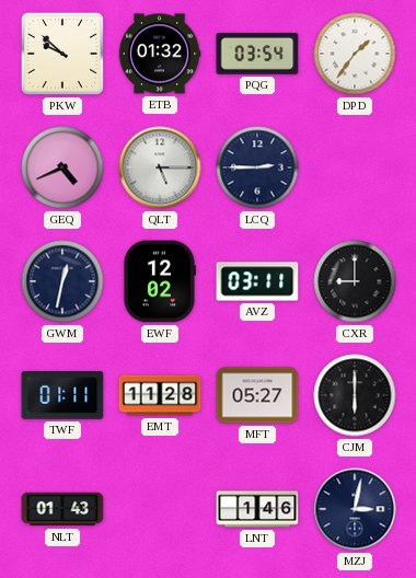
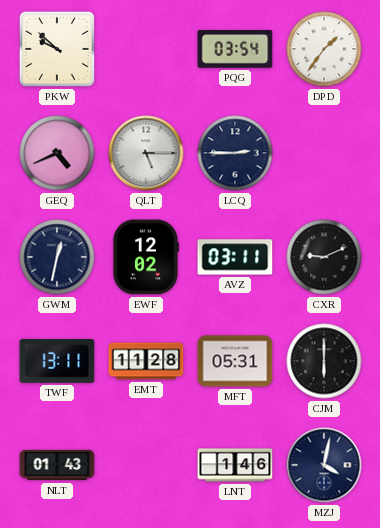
ETB: 01:32 -> none
CXR: 9:00 -> 9:11
TWF: 01:11 -> 13:11
MFT: 05:27 -> 05:31
MZJ: 3:02 -> 4:02
